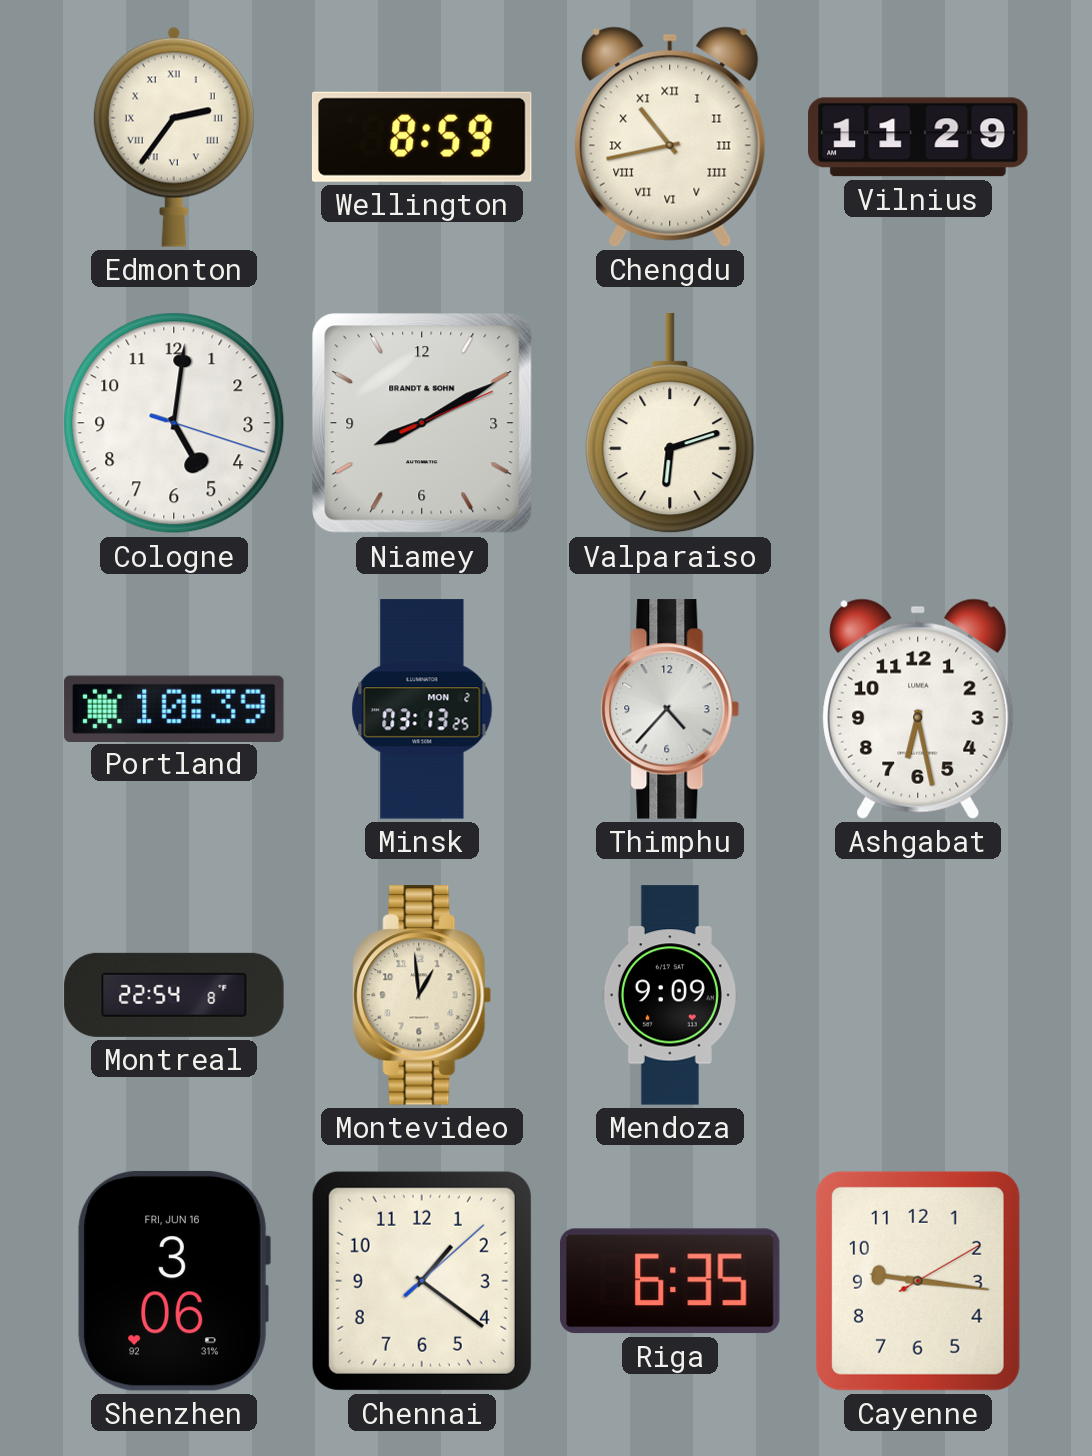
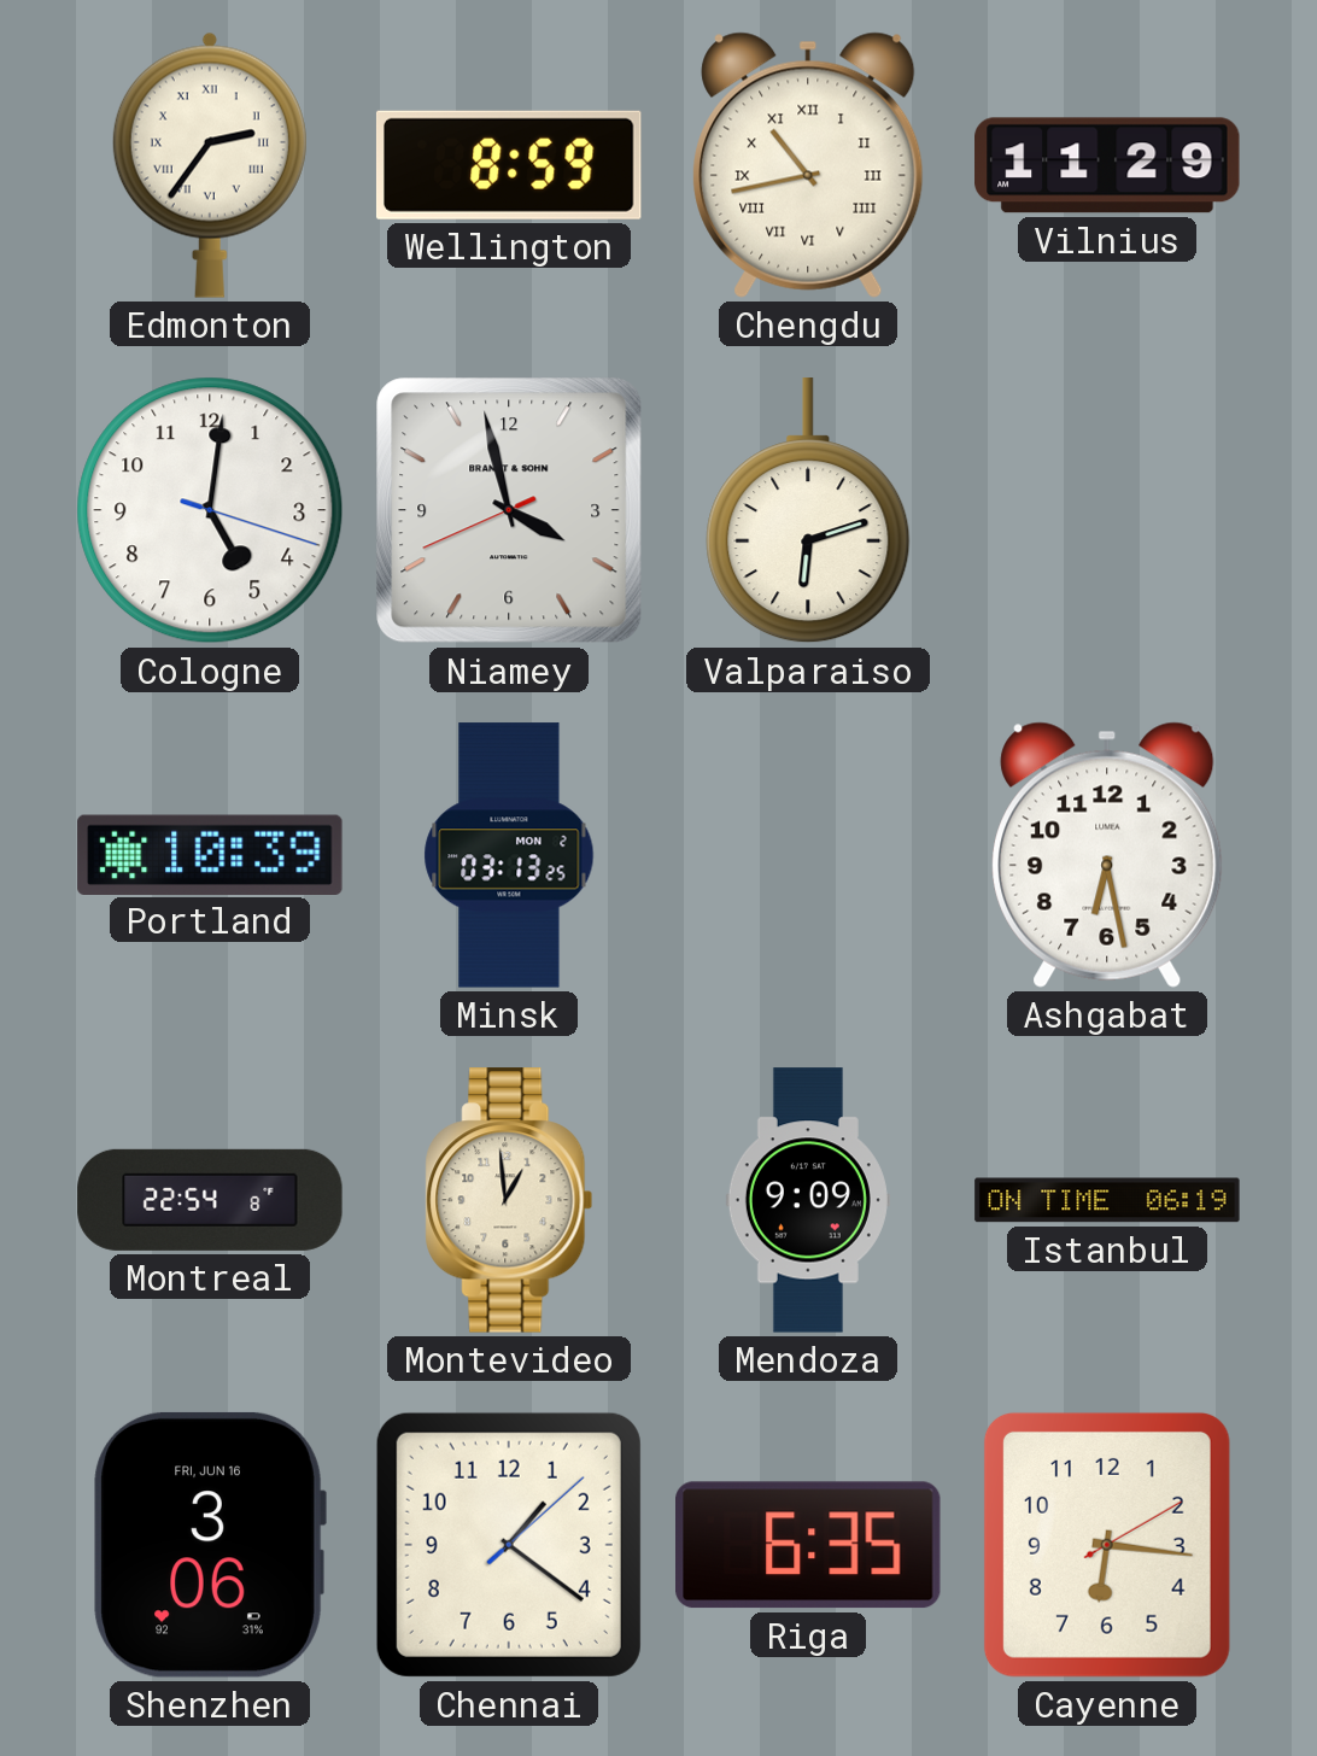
Niamey: 8:10 -> 3:57
Thimphu: 4:37 -> none
Istanbul: none -> 06:19
Cayenne: 9:16 -> 6:16
